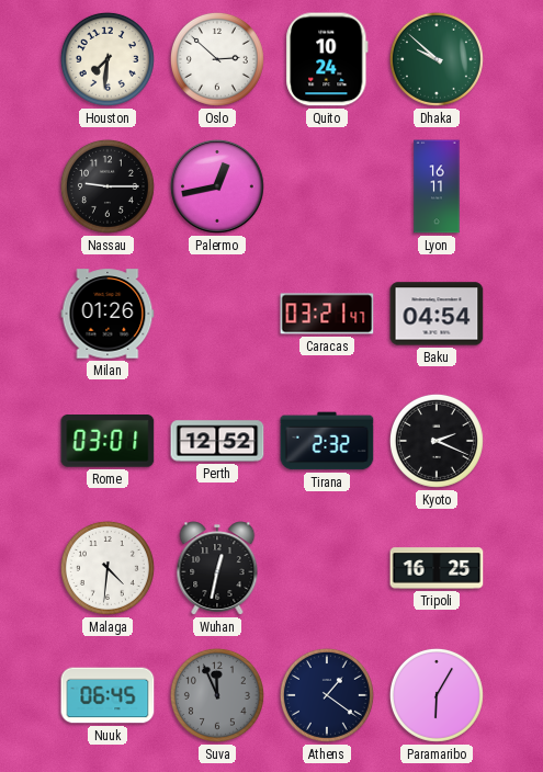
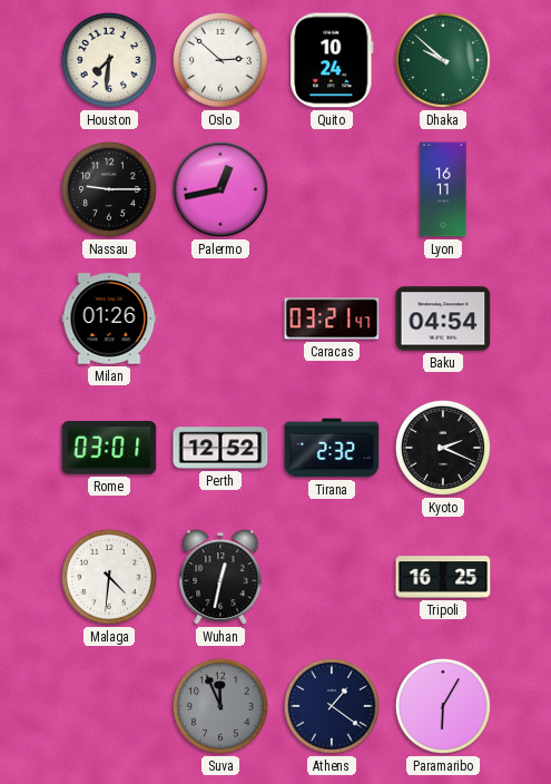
Nuuk: 06:45 -> none
